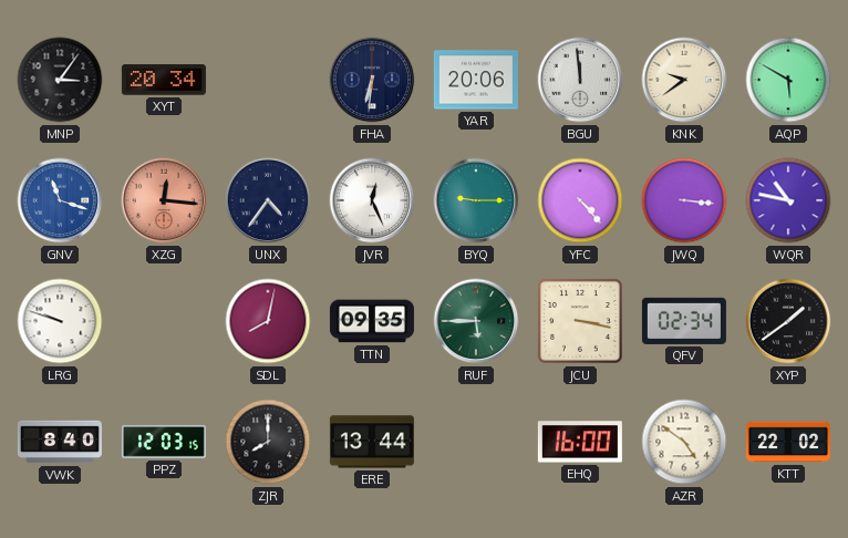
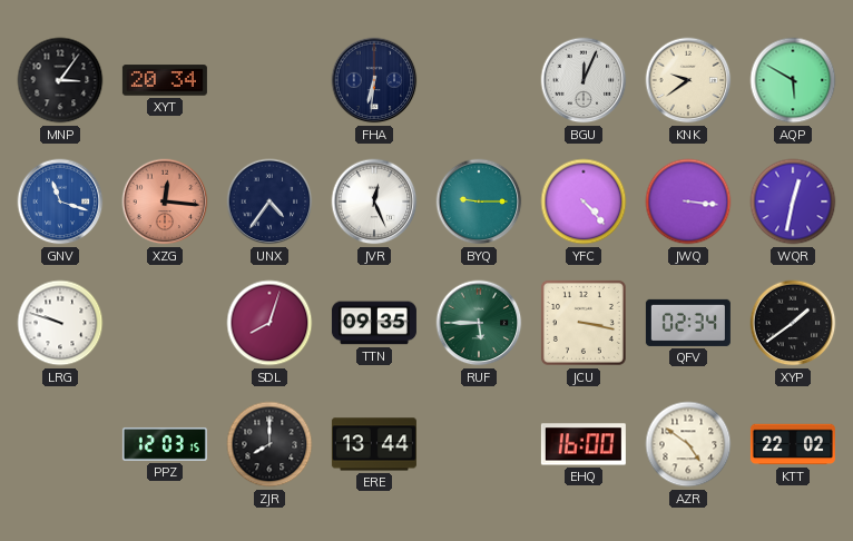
YAR: 20:06 -> none
BGU: 11:59 -> 12:04
WQR: 10:47 -> 12:32
SDL: 8:02 -> 8:03
VWK: 8:40 -> none
